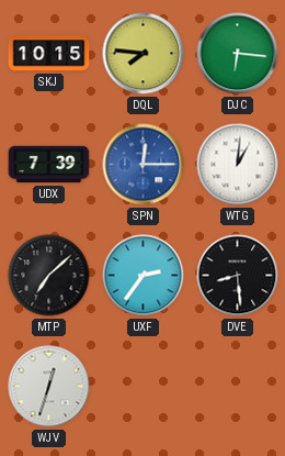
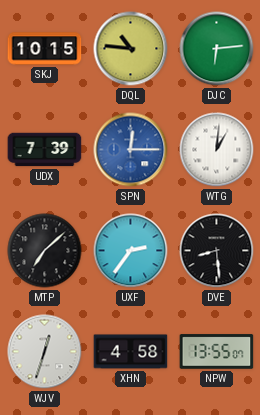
DQL: 7:46 -> 10:46
DJC: 6:16 -> 6:14
XHN: none -> 4:58
NPW: none -> 13:55
